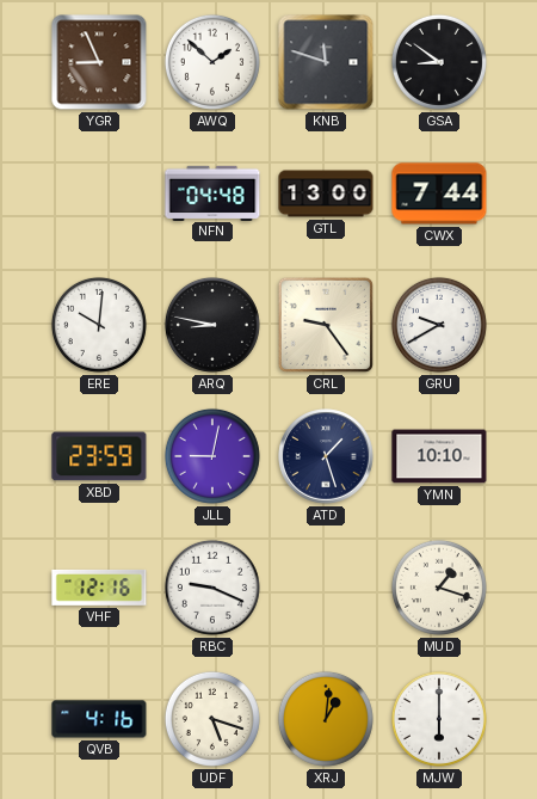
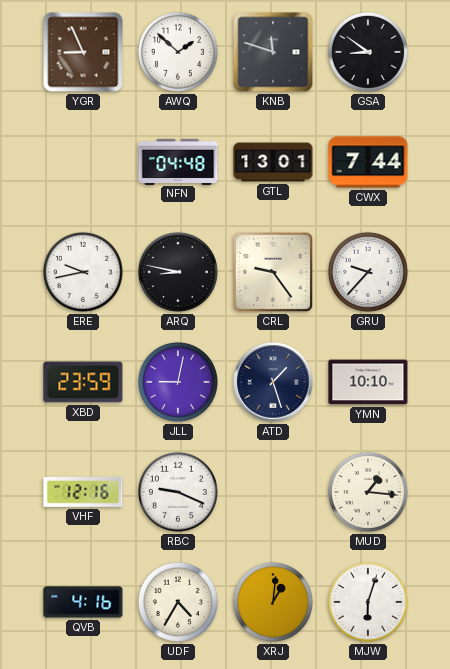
GTL: 13:00 -> 13:01
ERE: 10:01 -> 9:43
GRU: 9:40 -> 9:37
MUD: 1:18 -> 1:16
UDF: 5:18 -> 4:35
MJW: 6:00 -> 6:03
